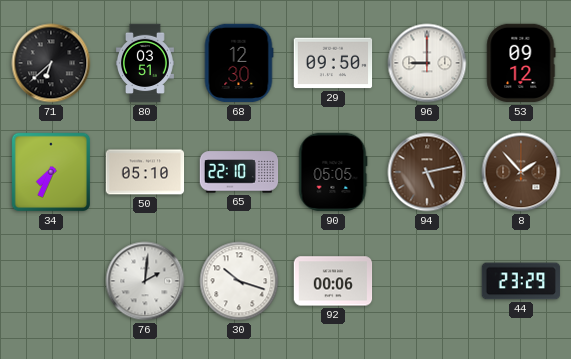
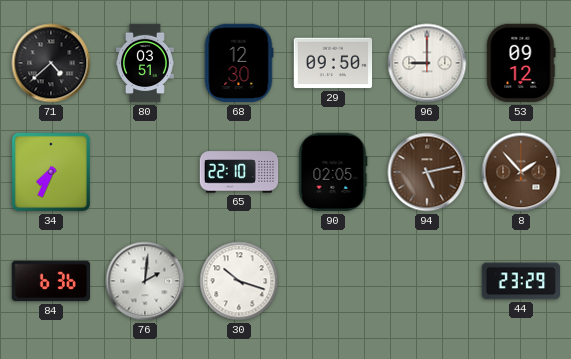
71: 6:38 -> 4:38
50: 05:10 -> none
90: 05:05 -> 02:05
84: none -> 6:36
92: 00:06 -> none
